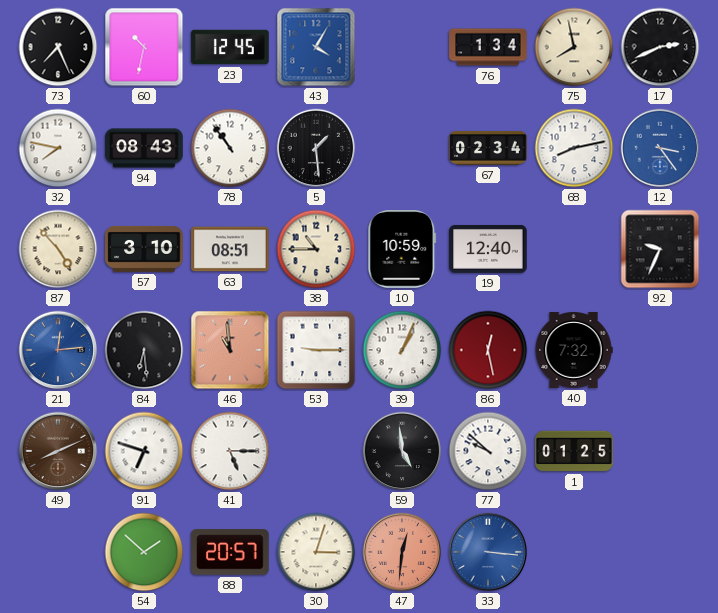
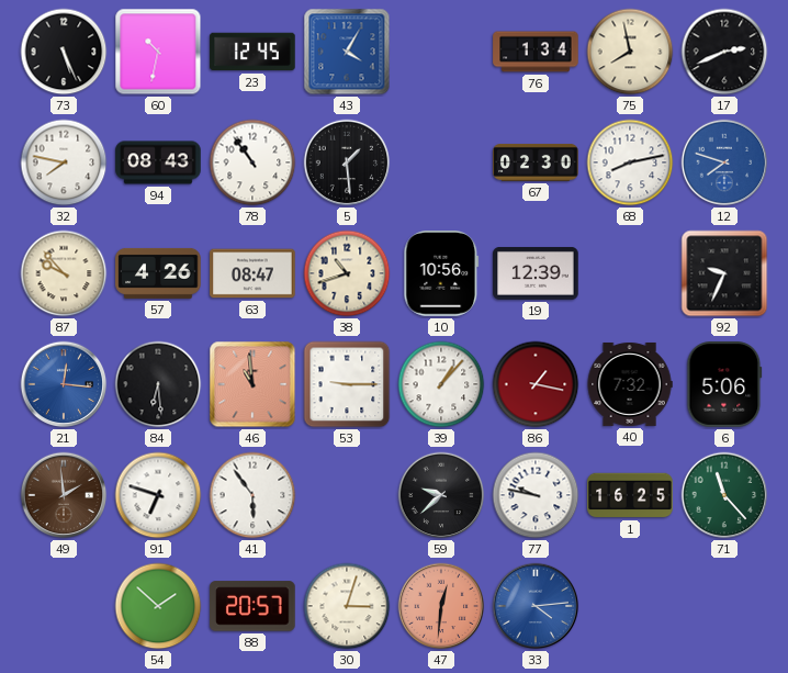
73: 7:26 -> 5:26
67: 02:34 -> 02:30
12: 3:24 -> 7:48
87: 4:53 -> 9:53
57: 3:10 -> 4:26
63: 08:51 -> 08:47
38: 10:45 -> 10:42
10: 10:59 -> 10:56
19: 12:40 -> 12:39
21: 12:14 -> 12:16
39: 1:04 -> 1:07
86: 12:28 -> 1:17
6: none -> 5:06
49: 8:11 -> 1:59
41: 5:15 -> 5:54
59: 4:59 -> 9:38
77: 9:52 -> 9:47
1: 01:25 -> 16:25
71: none -> 11:23
33: 3:16 -> 4:14
